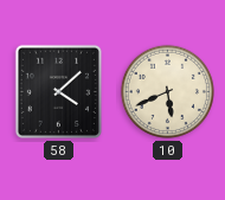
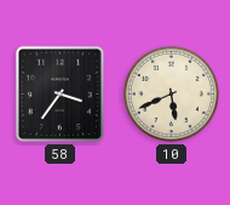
58: 4:08 -> 3:36
